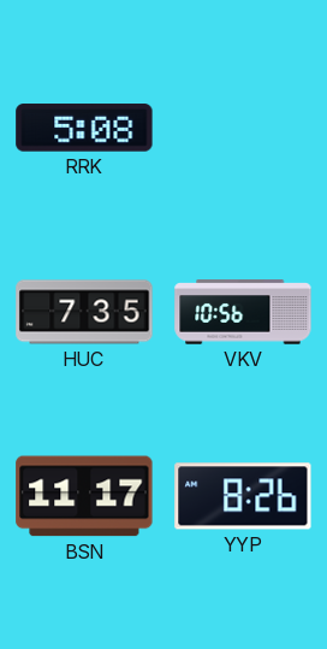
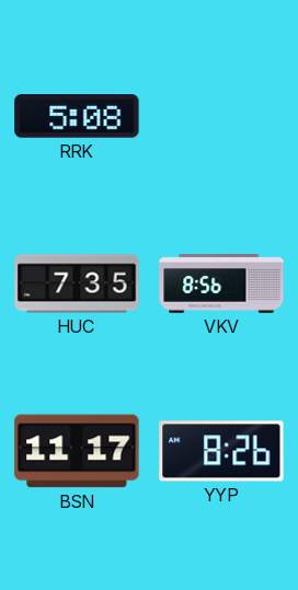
VKV: 10:56 -> 8:56
